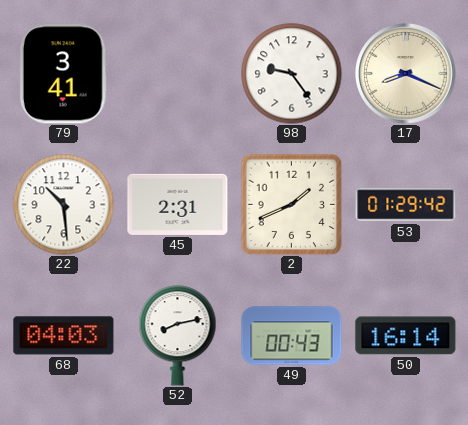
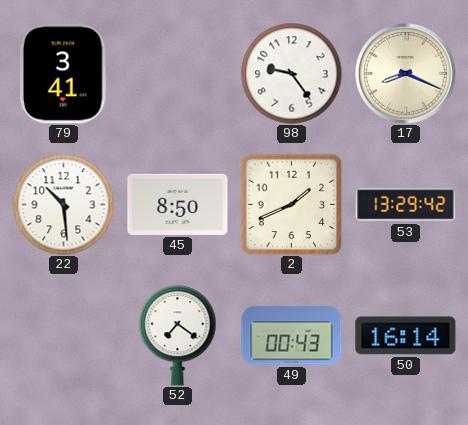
45: 2:31 -> 8:50
53: 01:29 -> 13:29
68: 04:03 -> none
52: 8:13 -> 7:21
